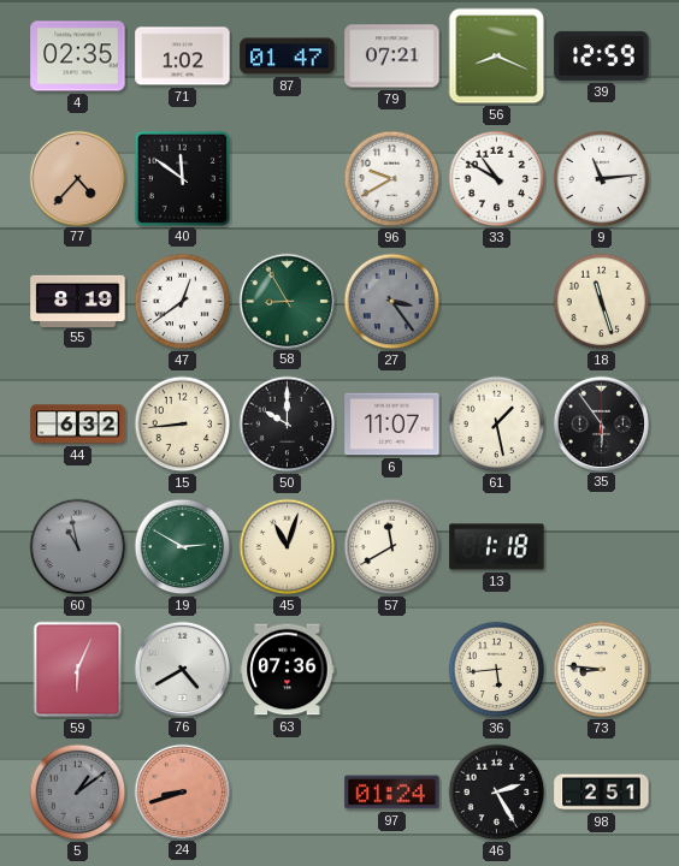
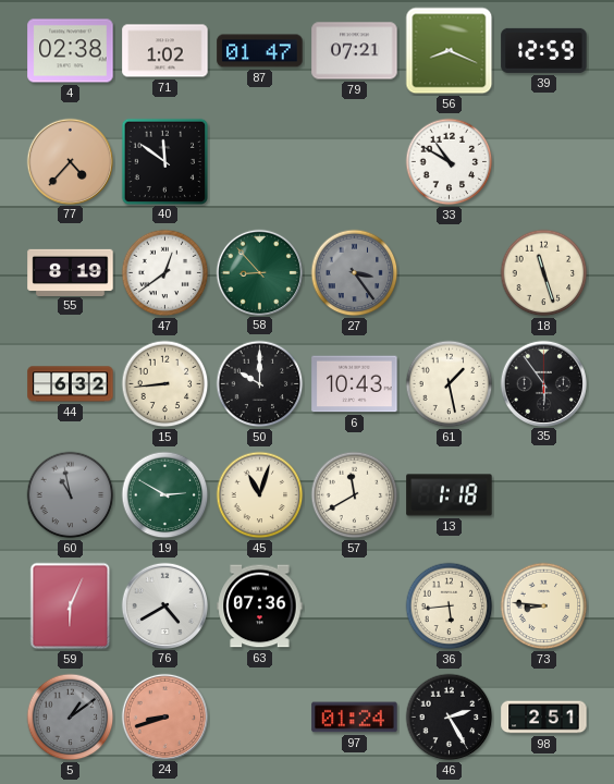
4: 02:35 -> 02:38
96: 9:40 -> none
9: 11:14 -> none
58: 8:55 -> 8:53
6: 11:07 -> 10:43
